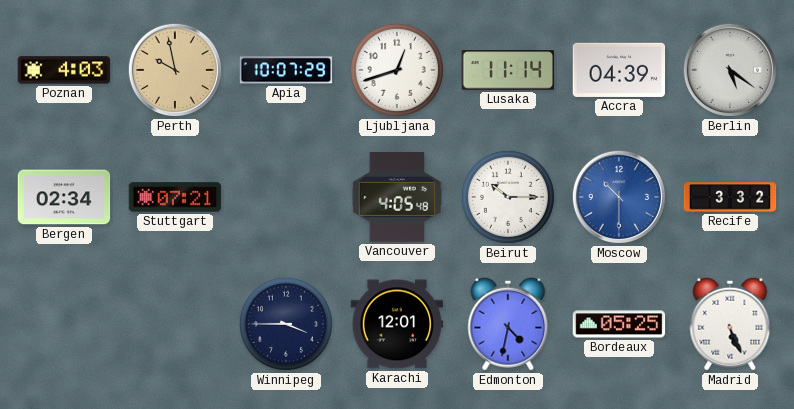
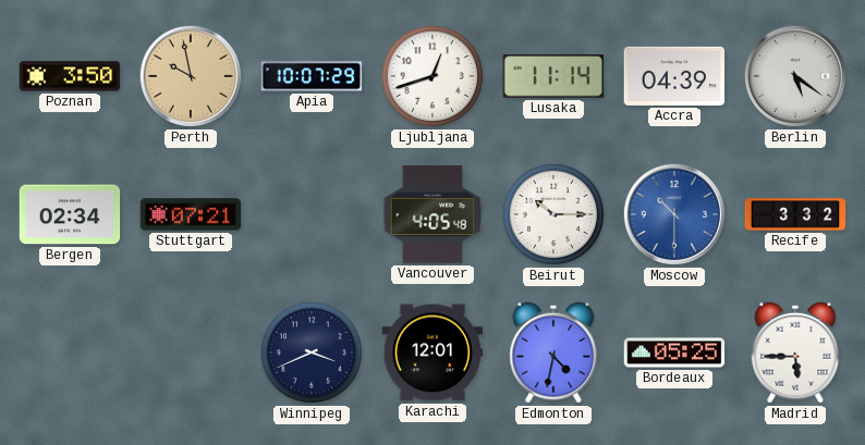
Poznan: 4:03 -> 3:50
Winnipeg: 3:45 -> 3:41
Madrid: 5:26 -> 5:45
